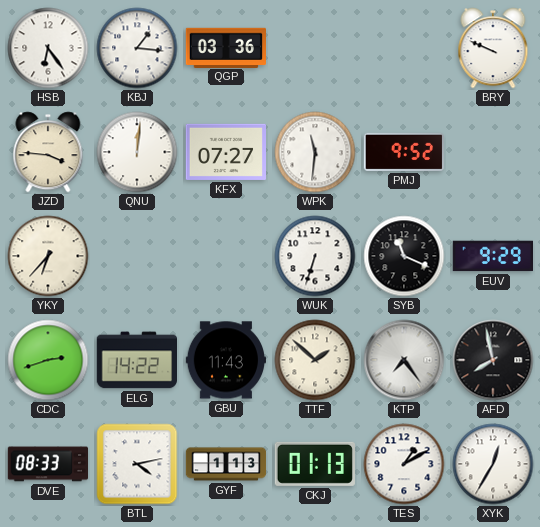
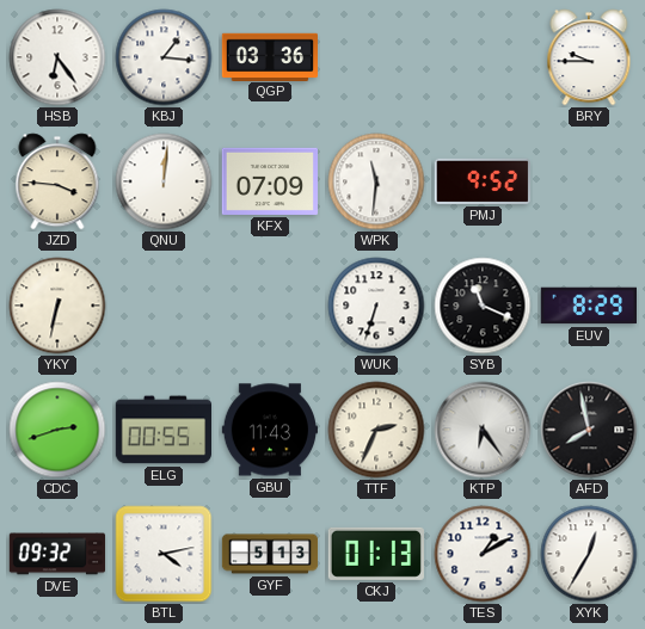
BRY: 9:49 -> 9:45
KFX: 07:27 -> 07:09
YKY: 6:37 -> 6:32
EUV: 9:29 -> 8:29
ELG: 14:22 -> 00:55
TTF: 1:52 -> 2:34
KTP: 7:24 -> 6:24
DVE: 08:33 -> 09:32
GYF: 1:13 -> 5:13
